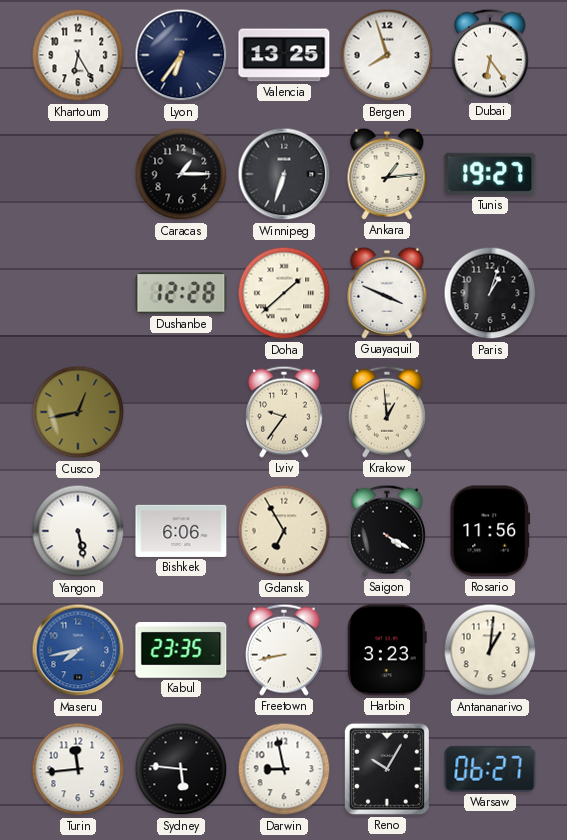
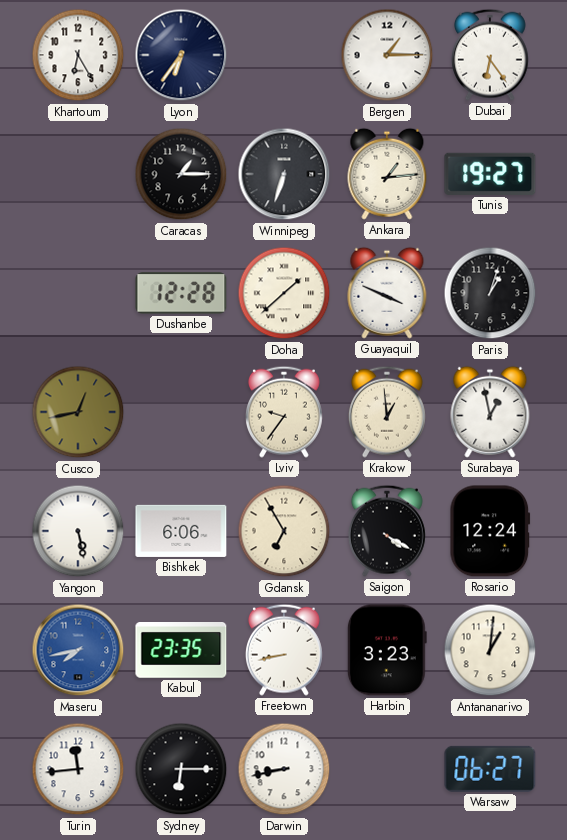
Valencia: 13:25 -> none
Bergen: 7:57 -> 1:15
Surabaya: none -> 12:58
Rosario: 11:56 -> 12:24
Sydney: 5:46 -> 6:15
Darwin: 8:58 -> 8:43
Reno: 10:05 -> none
